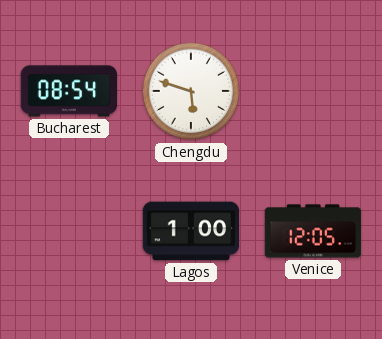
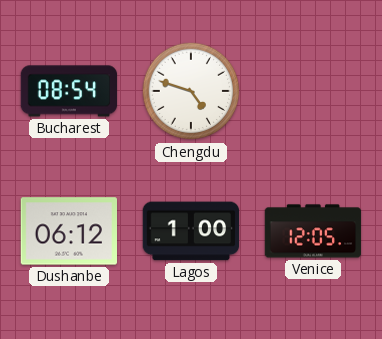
Chengdu: 5:48 -> 4:48
Dushanbe: none -> 06:12
